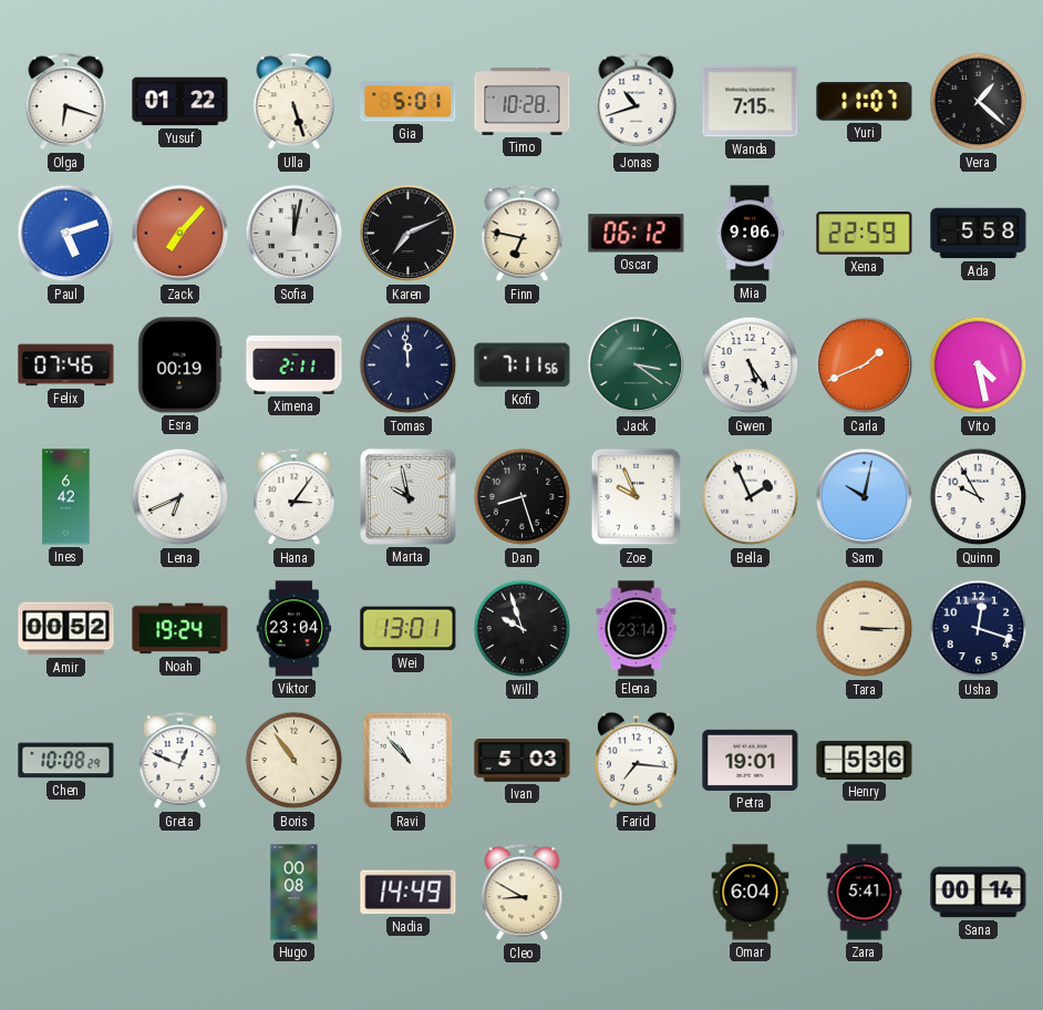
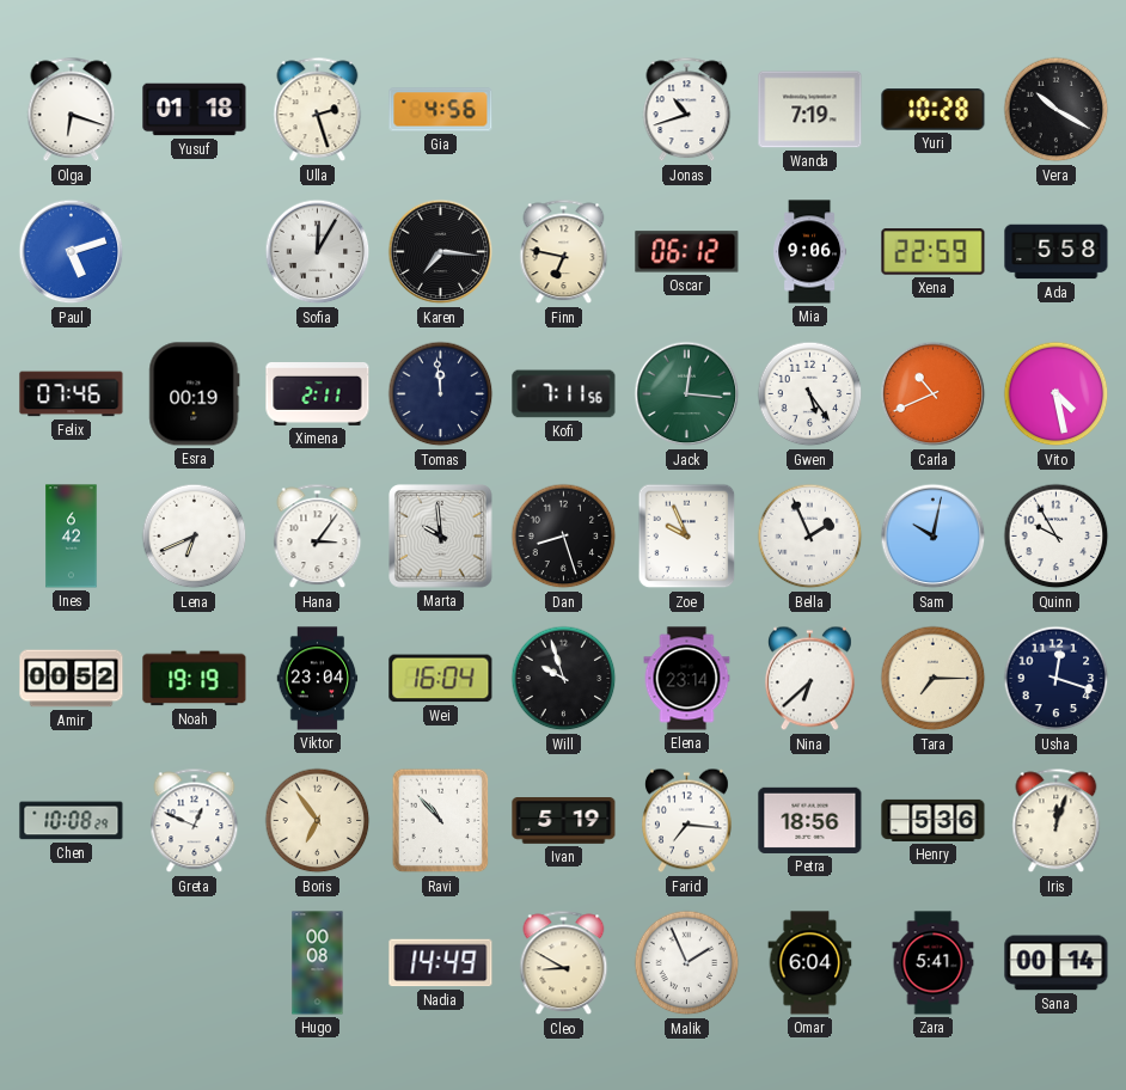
Yusuf: 01:22 -> 01:18
Ulla: 5:27 -> 2:27
Gia: 5:01 -> 4:56
Timo: 10:28 -> none
Wanda: 7:15 -> 7:19
Yuri: 11:07 -> 10:28
Vera: 1:22 -> 10:20
Zack: 7:07 -> none
Sofia: 12:02 -> 12:05
Karen: 7:11 -> 7:16
Jack: 3:21 -> 12:16
Carla: 1:41 -> 10:41
Marta: 9:58 -> 9:59
Noah: 19:24 -> 19:19
Wei: 13:01 -> 16:04
Nina: none -> 6:38
Tara: 3:15 -> 7:15
Boris: 10:54 -> 6:54
Ivan: 5:03 -> 5:19
Petra: 19:01 -> 18:56
Iris: none -> 12:03
Malik: none -> 1:56
